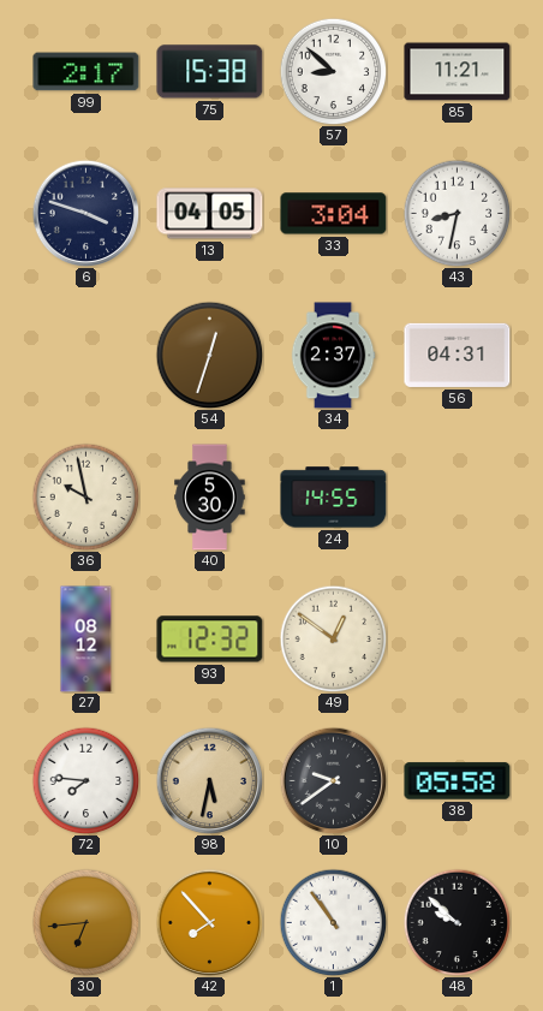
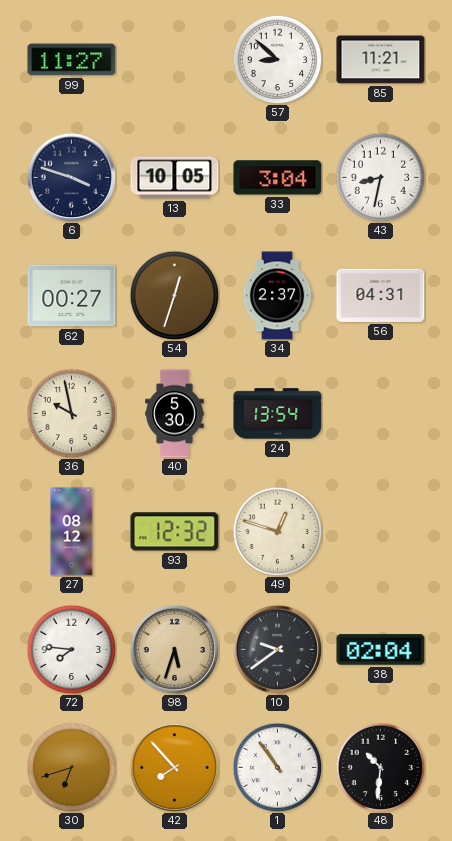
99: 2:17 -> 11:27
75: 15:38 -> none
13: 04:05 -> 10:05
62: none -> 00:27
24: 14:55 -> 13:54
49: 12:51 -> 12:48
98: 5:32 -> 5:33
38: 05:58 -> 02:04
30: 6:44 -> 6:42
48: 9:52 -> 10:31
